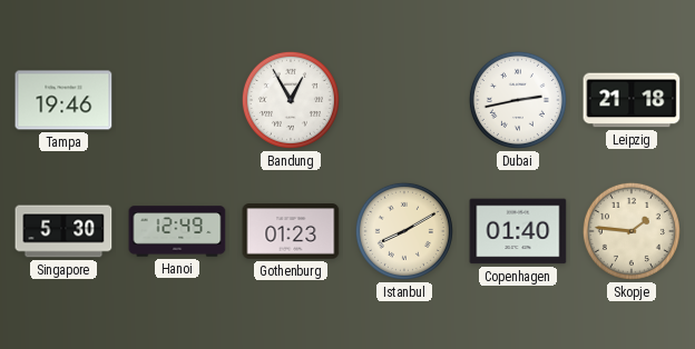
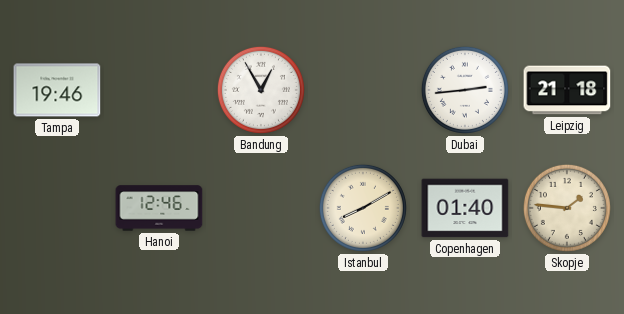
Dubai: 2:43 -> 2:44
Singapore: 5:30 -> none
Hanoi: 12:49 -> 12:46
Gothenburg: 01:23 -> none
